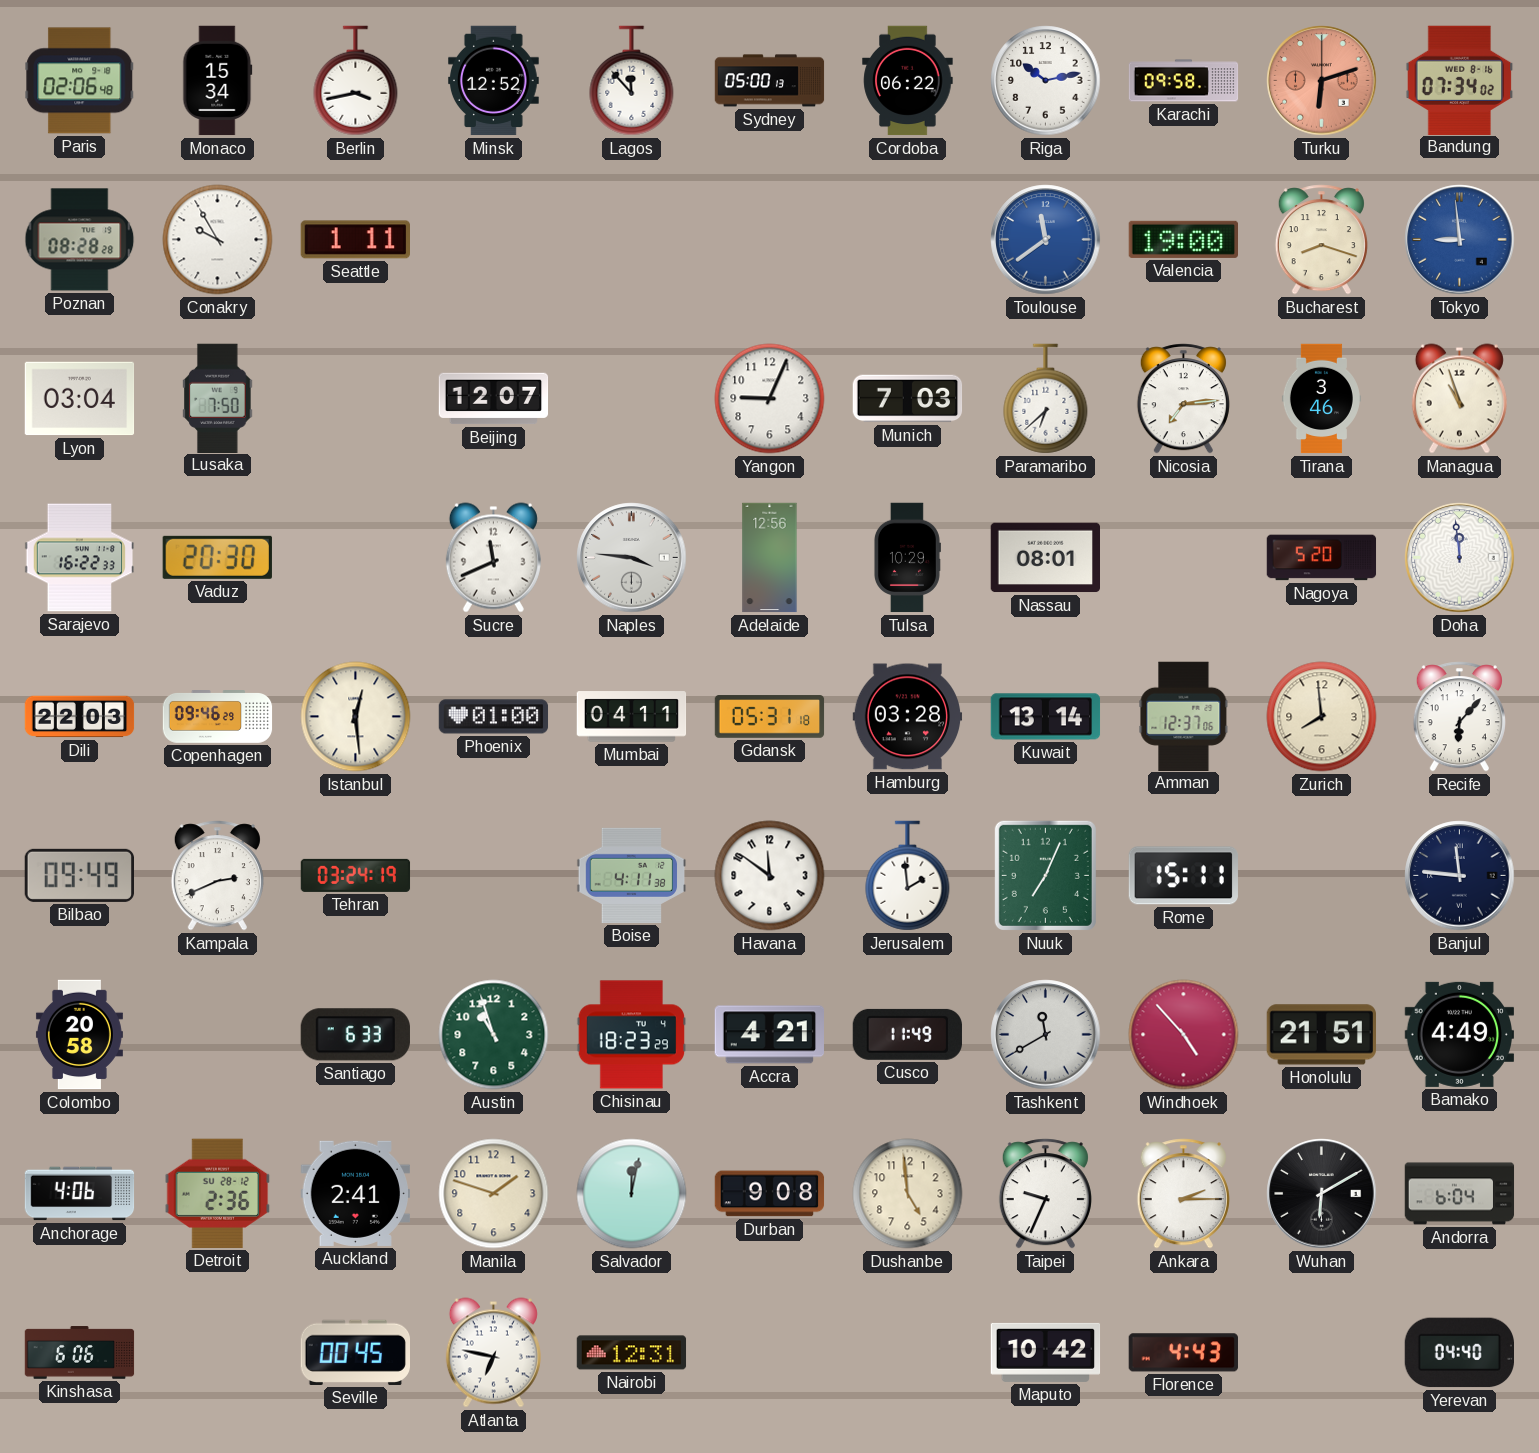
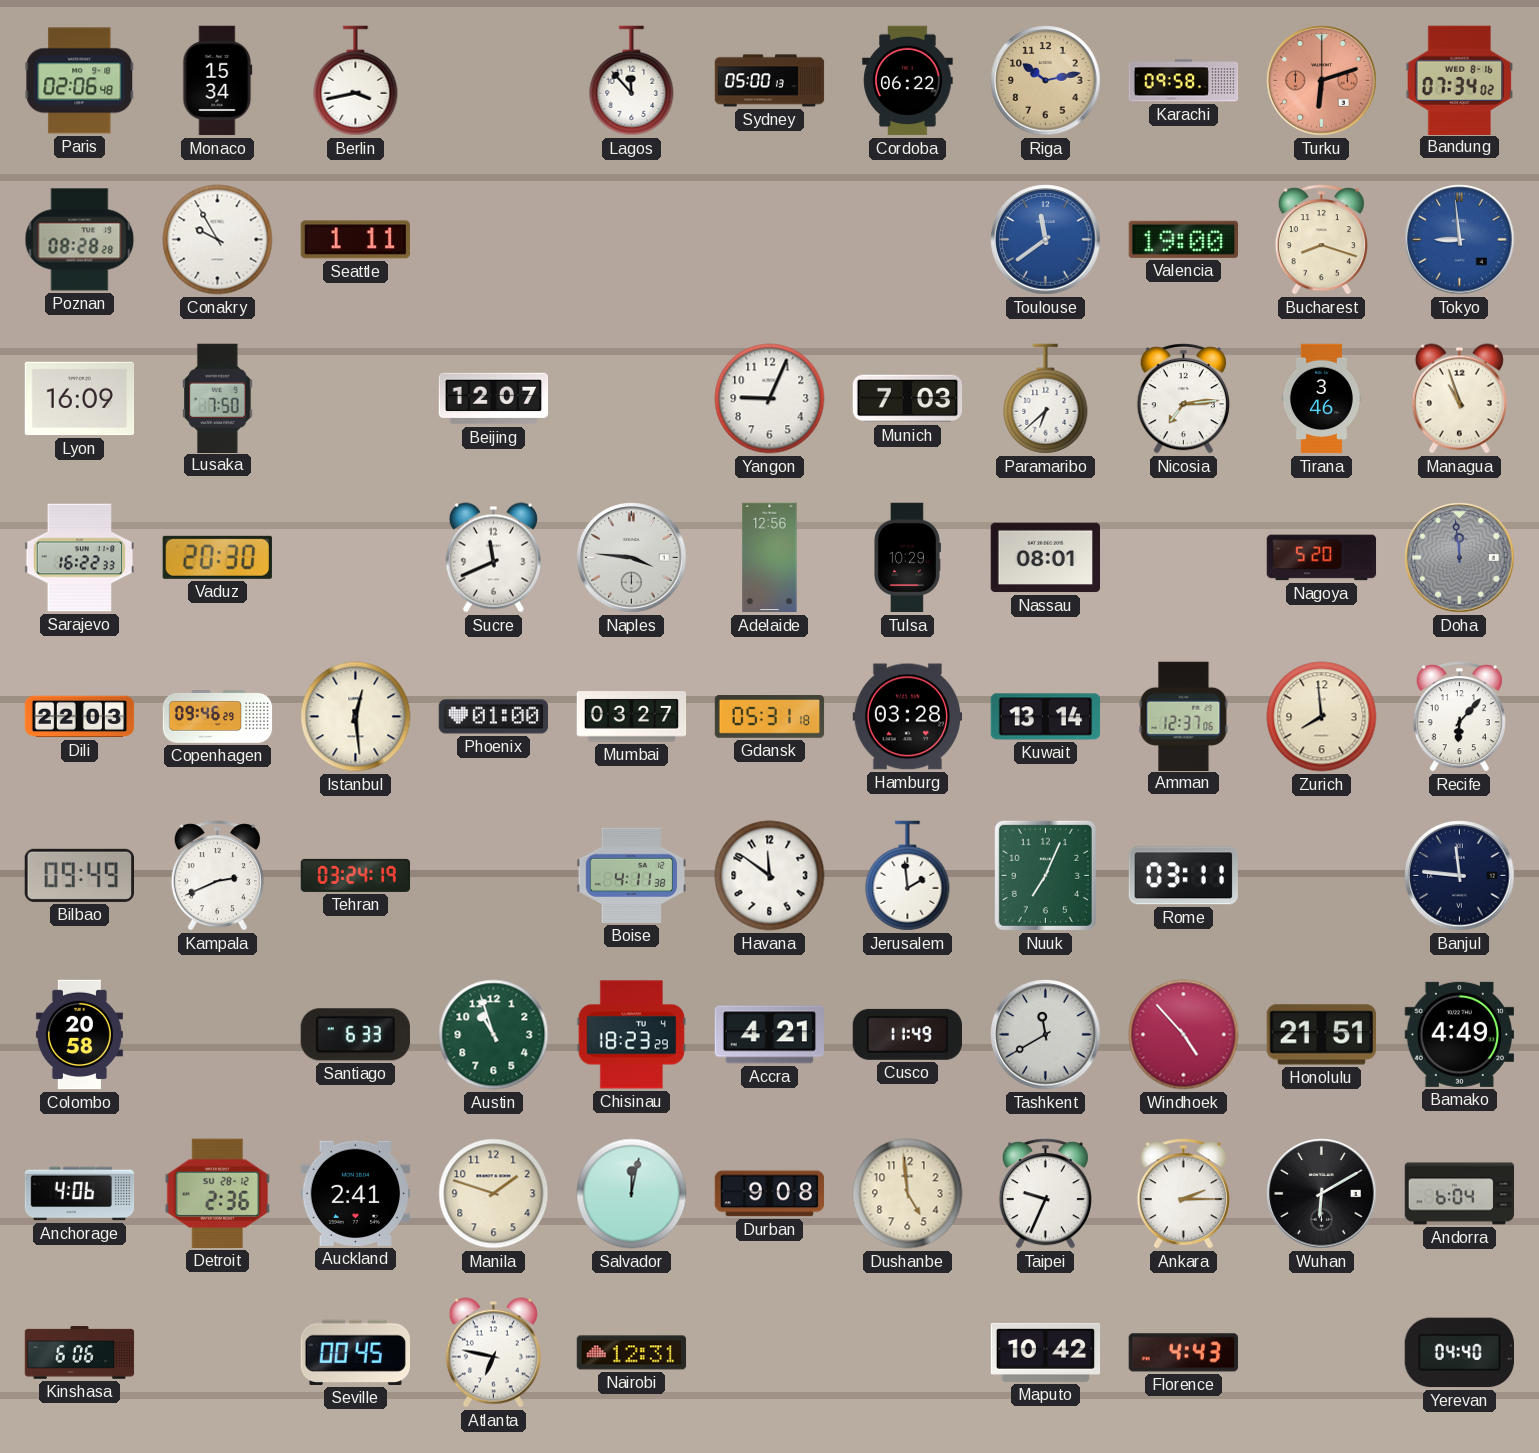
Minsk: 12:52 -> none
Riga dial: white -> champagne
Lyon: 03:04 -> 16:09
Doha dial: white -> grey
Mumbai: 04:11 -> 03:27
Rome: 15:11 -> 03:11
